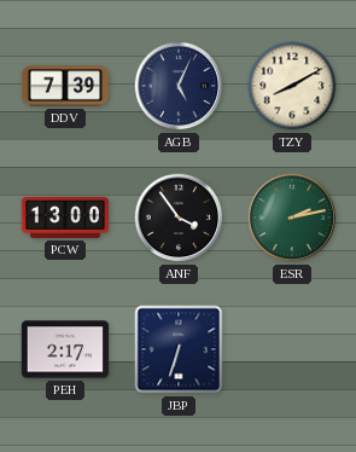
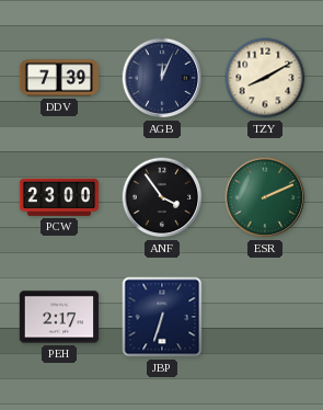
AGB: 5:04 -> 12:04
PCW: 13:00 -> 23:00
ESR: 2:13 -> 2:11
